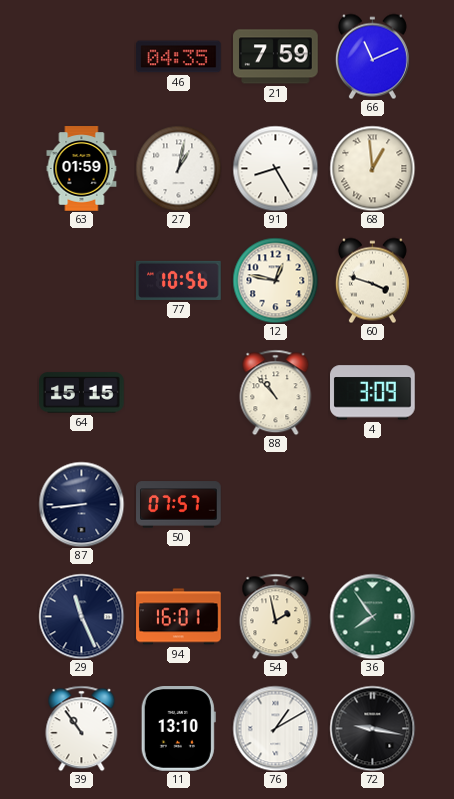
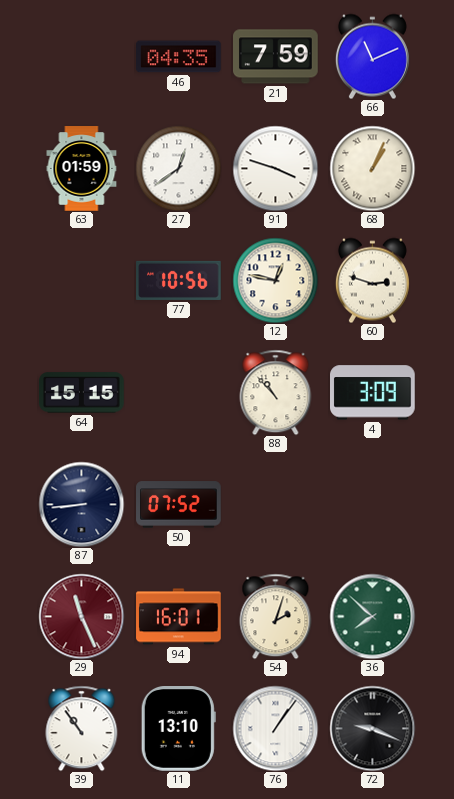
27: 1:02 -> 12:39
91: 8:25 -> 3:48
68: 12:59 -> 1:04
60: 3:48 -> 2:48
50: 07:57 -> 07:52
29 dial: navy -> burgundy
54: 1:58 -> 2:03
36: 7:54 -> 7:52
76: 1:10 -> 1:06
72: 9:17 -> 9:19
